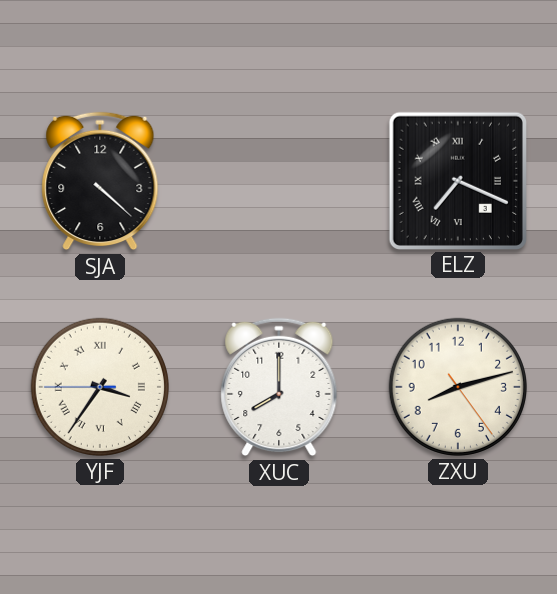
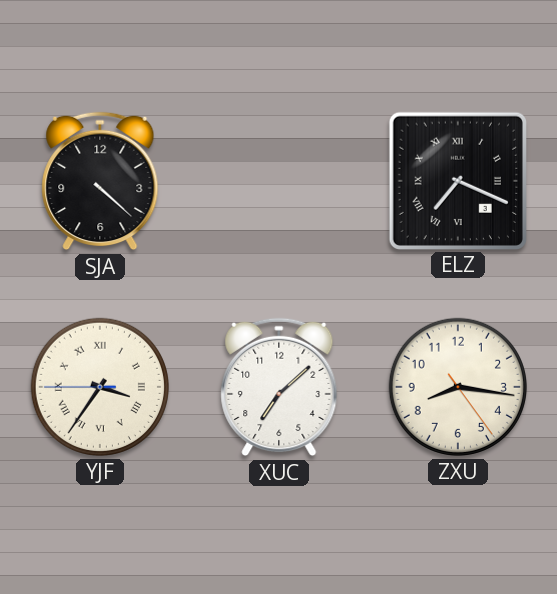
XUC: 8:00 -> 7:08
ZXU: 8:12 -> 8:16
